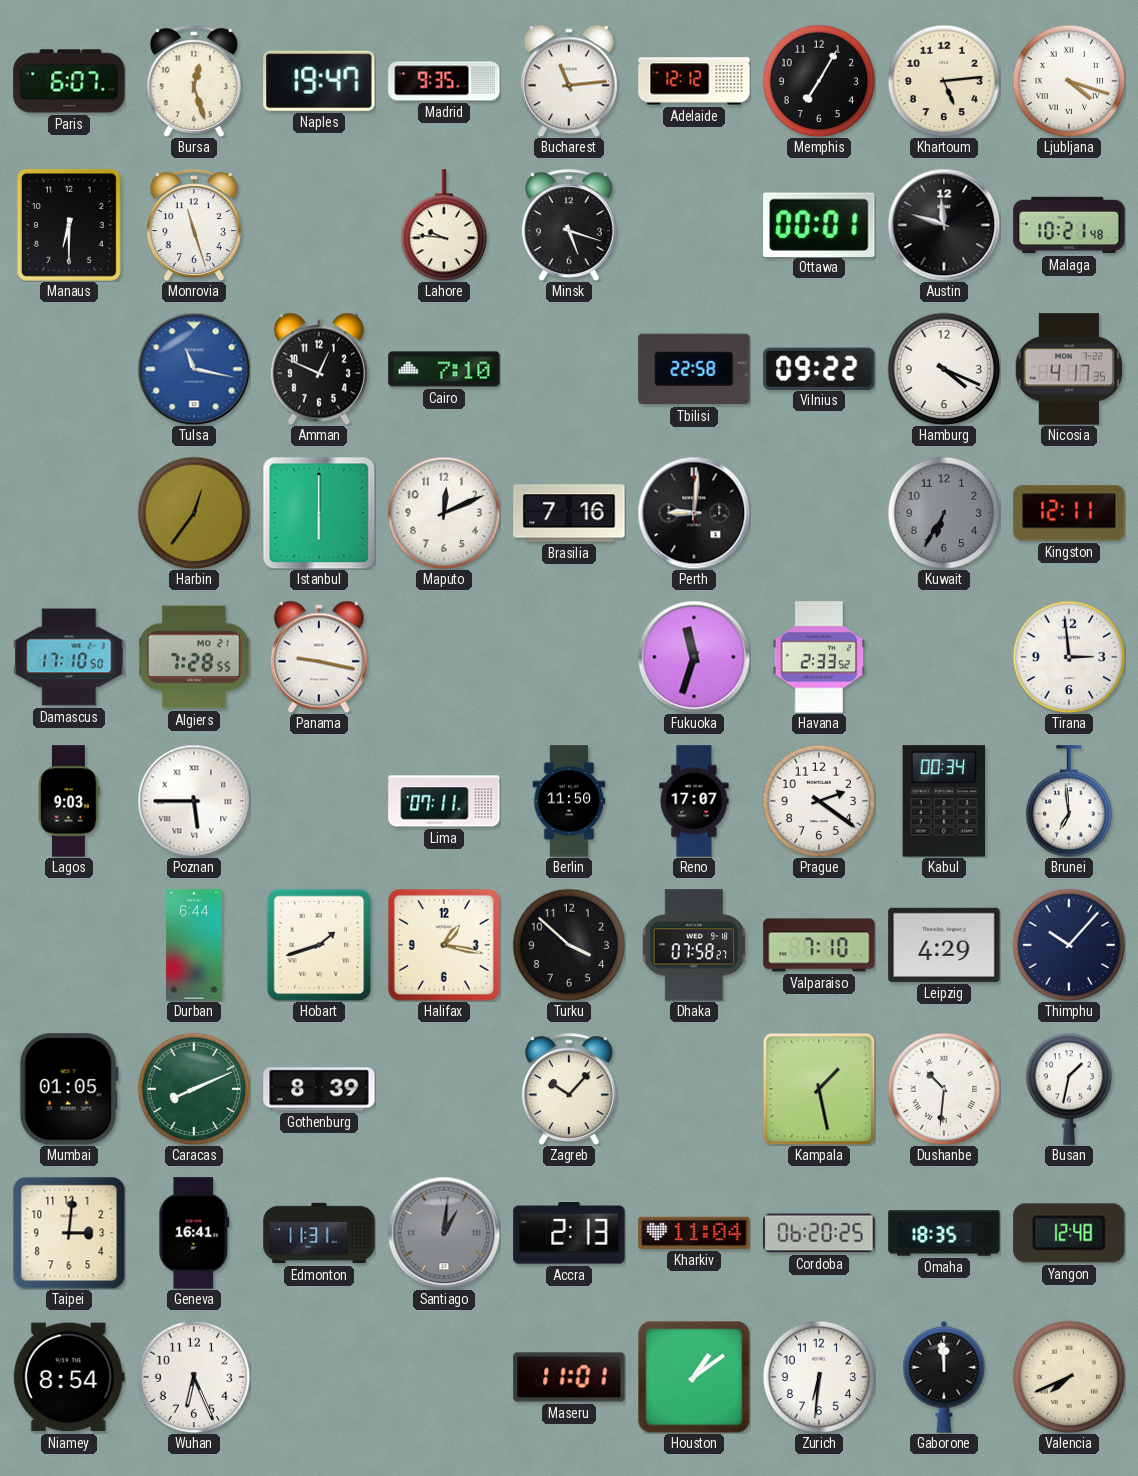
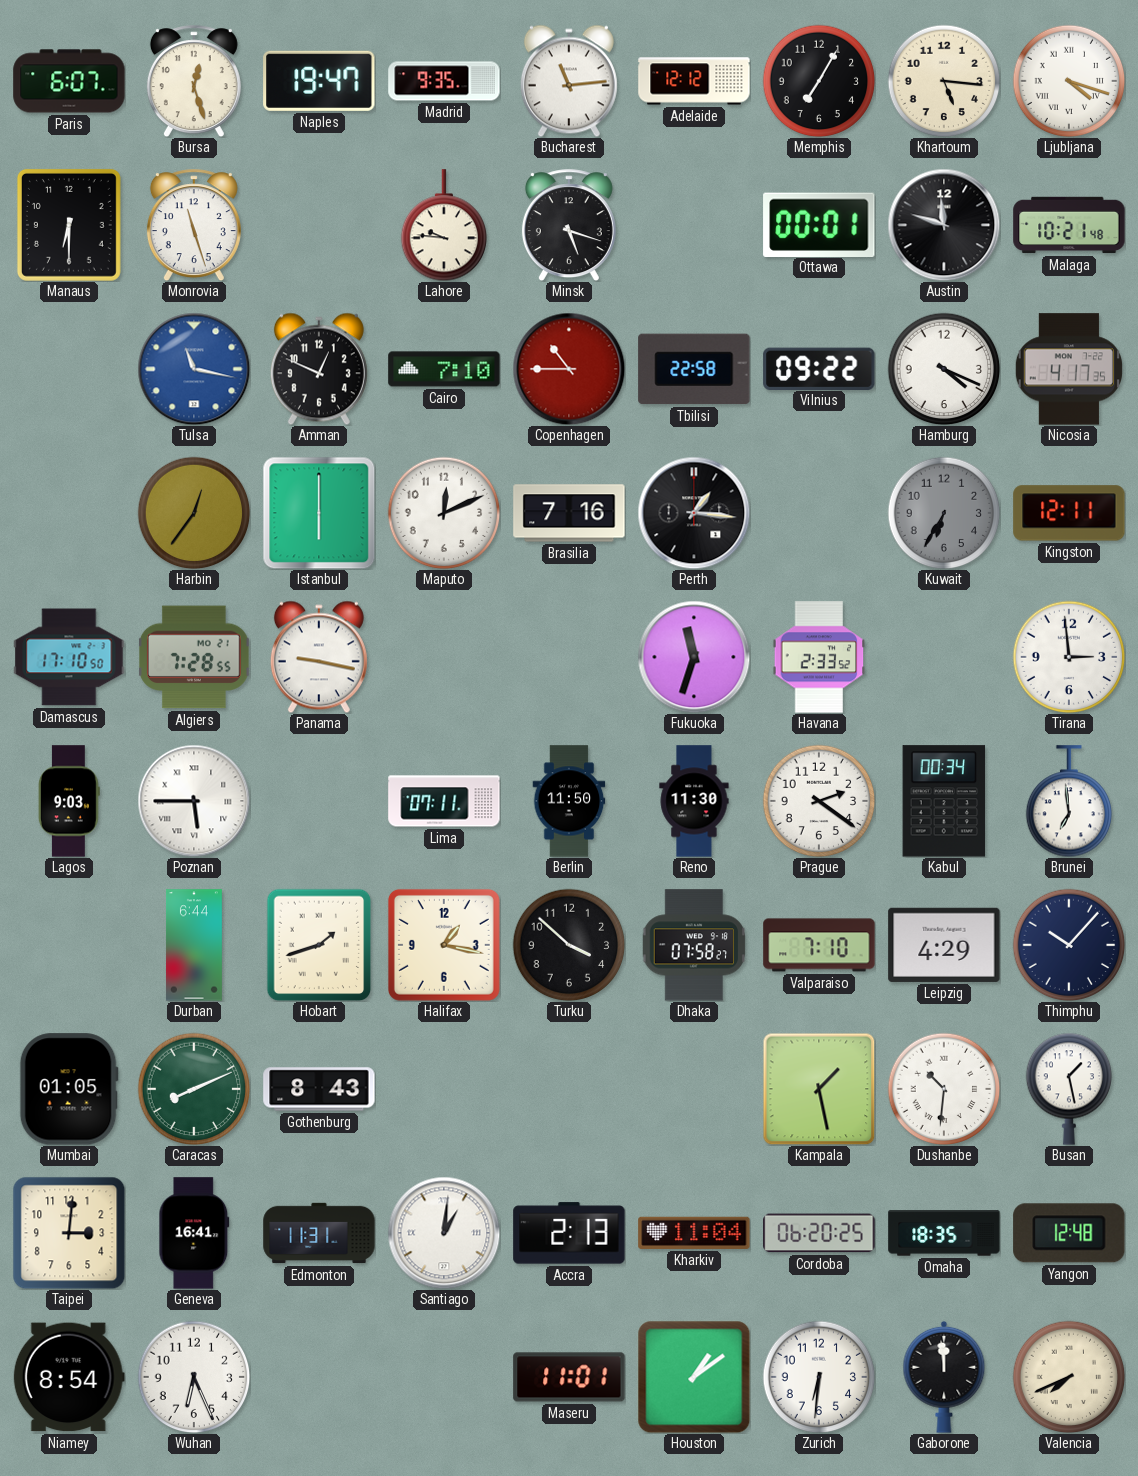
Khartoum: 5:14 -> 5:16
Copenhagen: none -> 10:45
Perth: 9:01 -> 1:16
Reno: 17:07 -> 11:30
Gothenburg: 8:39 -> 8:43
Zagreb: 10:07 -> none
Busan: 1:32 -> 1:28
Santiago dial: grey -> white
